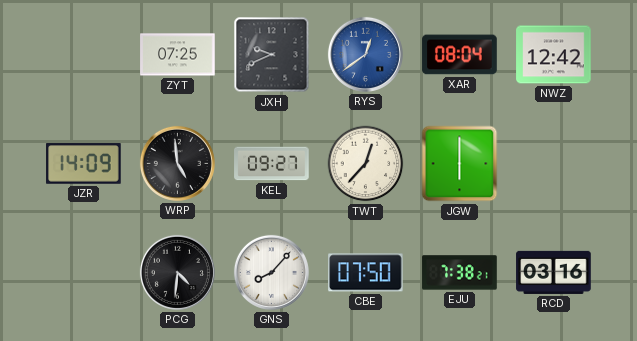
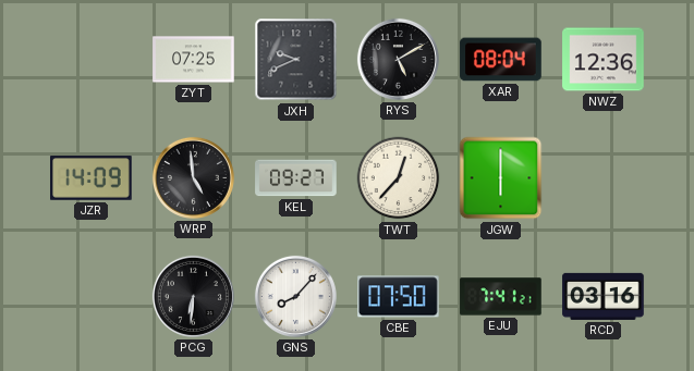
RYS: 12:39 -> 5:10
RYS dial: blue -> black
NWZ: 12:42 -> 12:36
PCG: 4:31 -> 6:31
EJU: 7:38 -> 7:41
